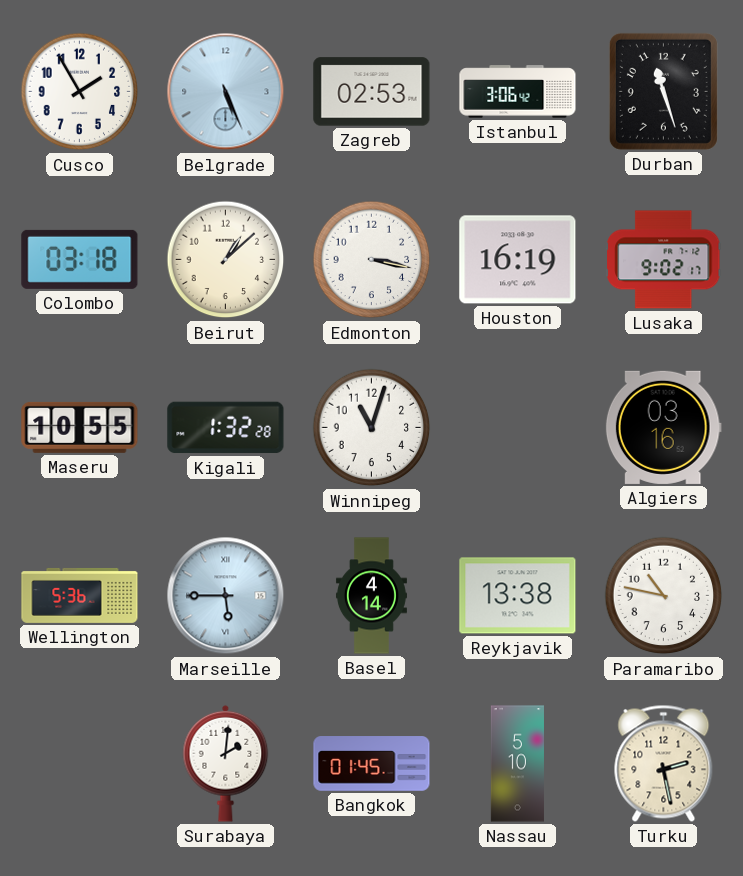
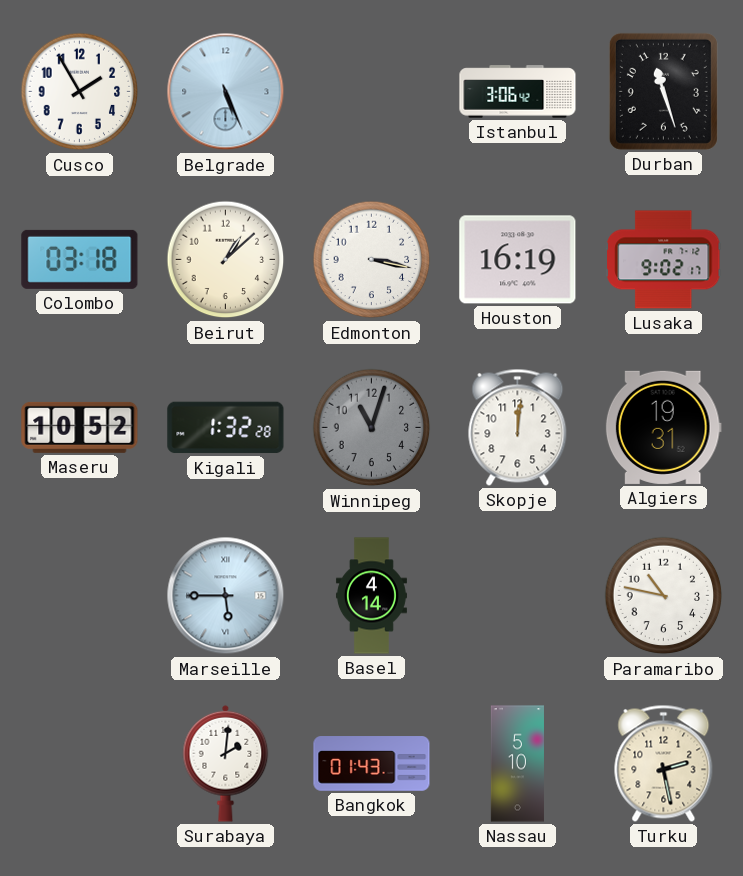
Zagreb: 02:53 -> none
Maseru: 10:55 -> 10:52
Winnipeg dial: white -> grey
Skopje: none -> 12:01
Algiers: 03:16 -> 19:31
Wellington: 5:36 -> none
Reykjavik: 13:38 -> none
Bangkok: 01:45 -> 01:43
